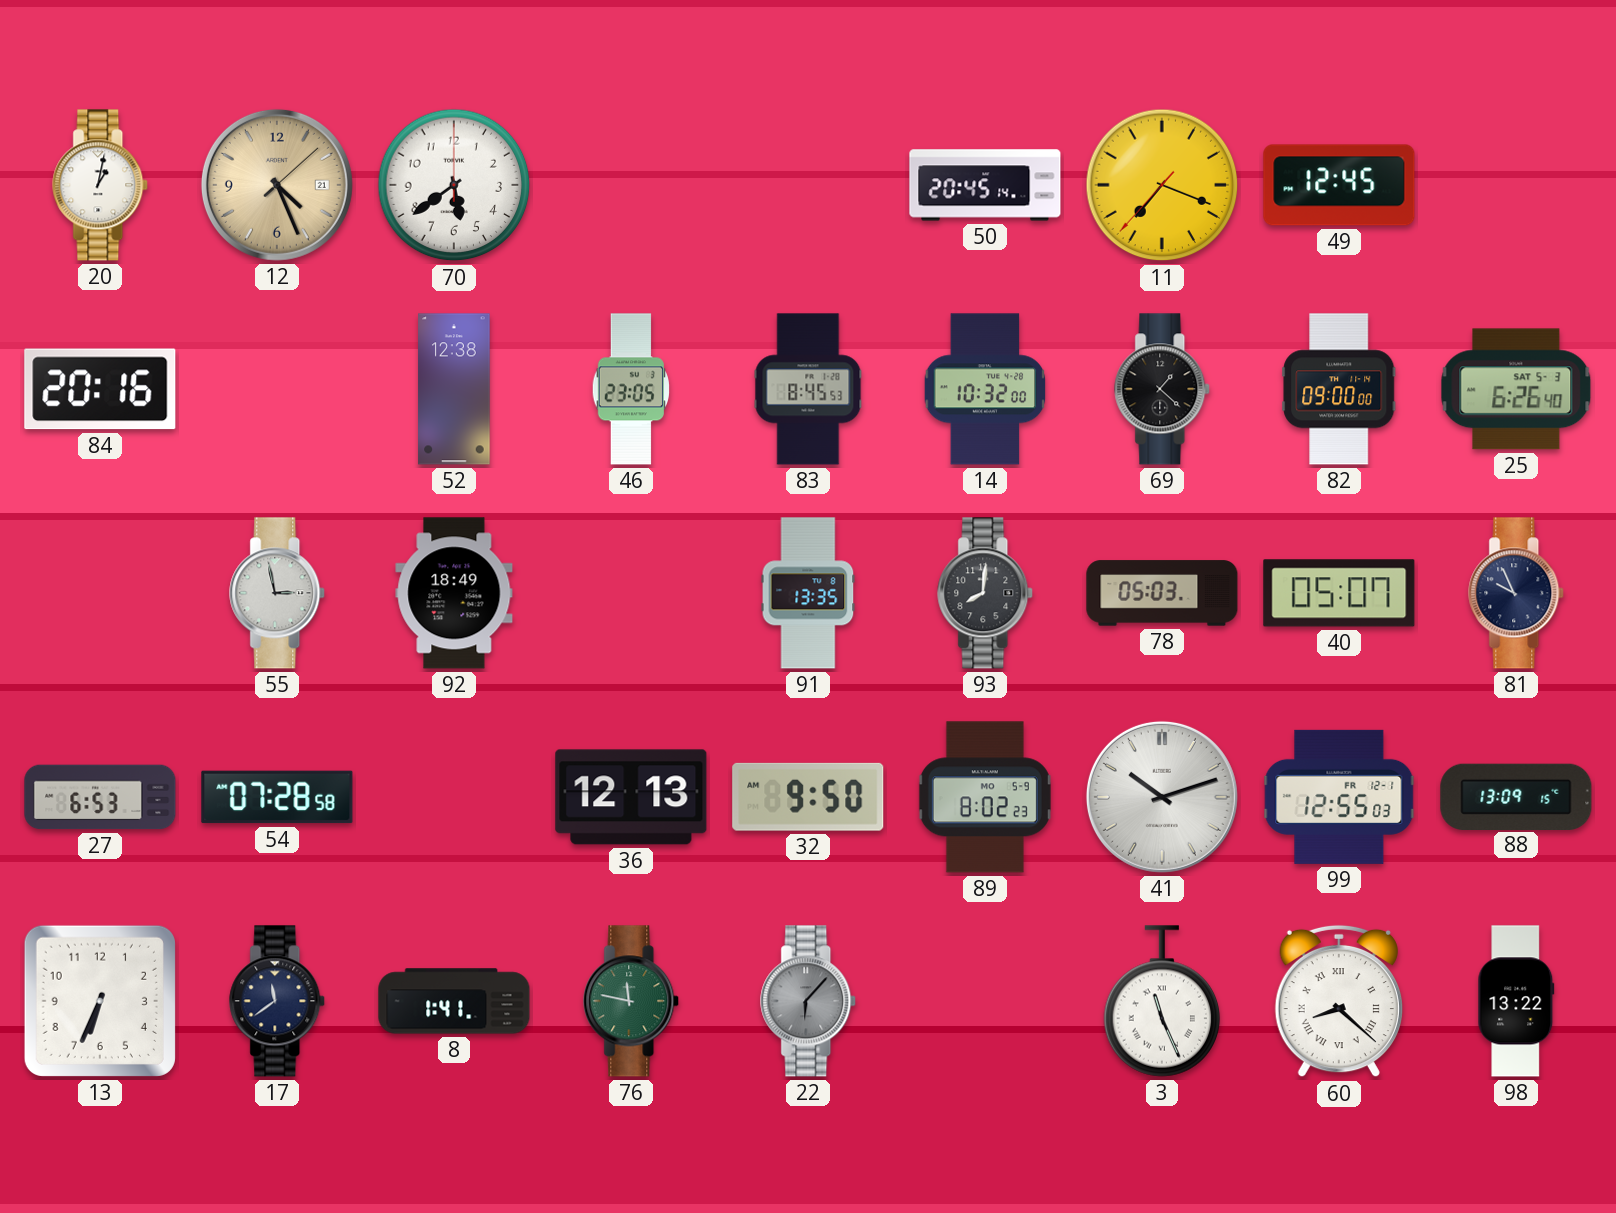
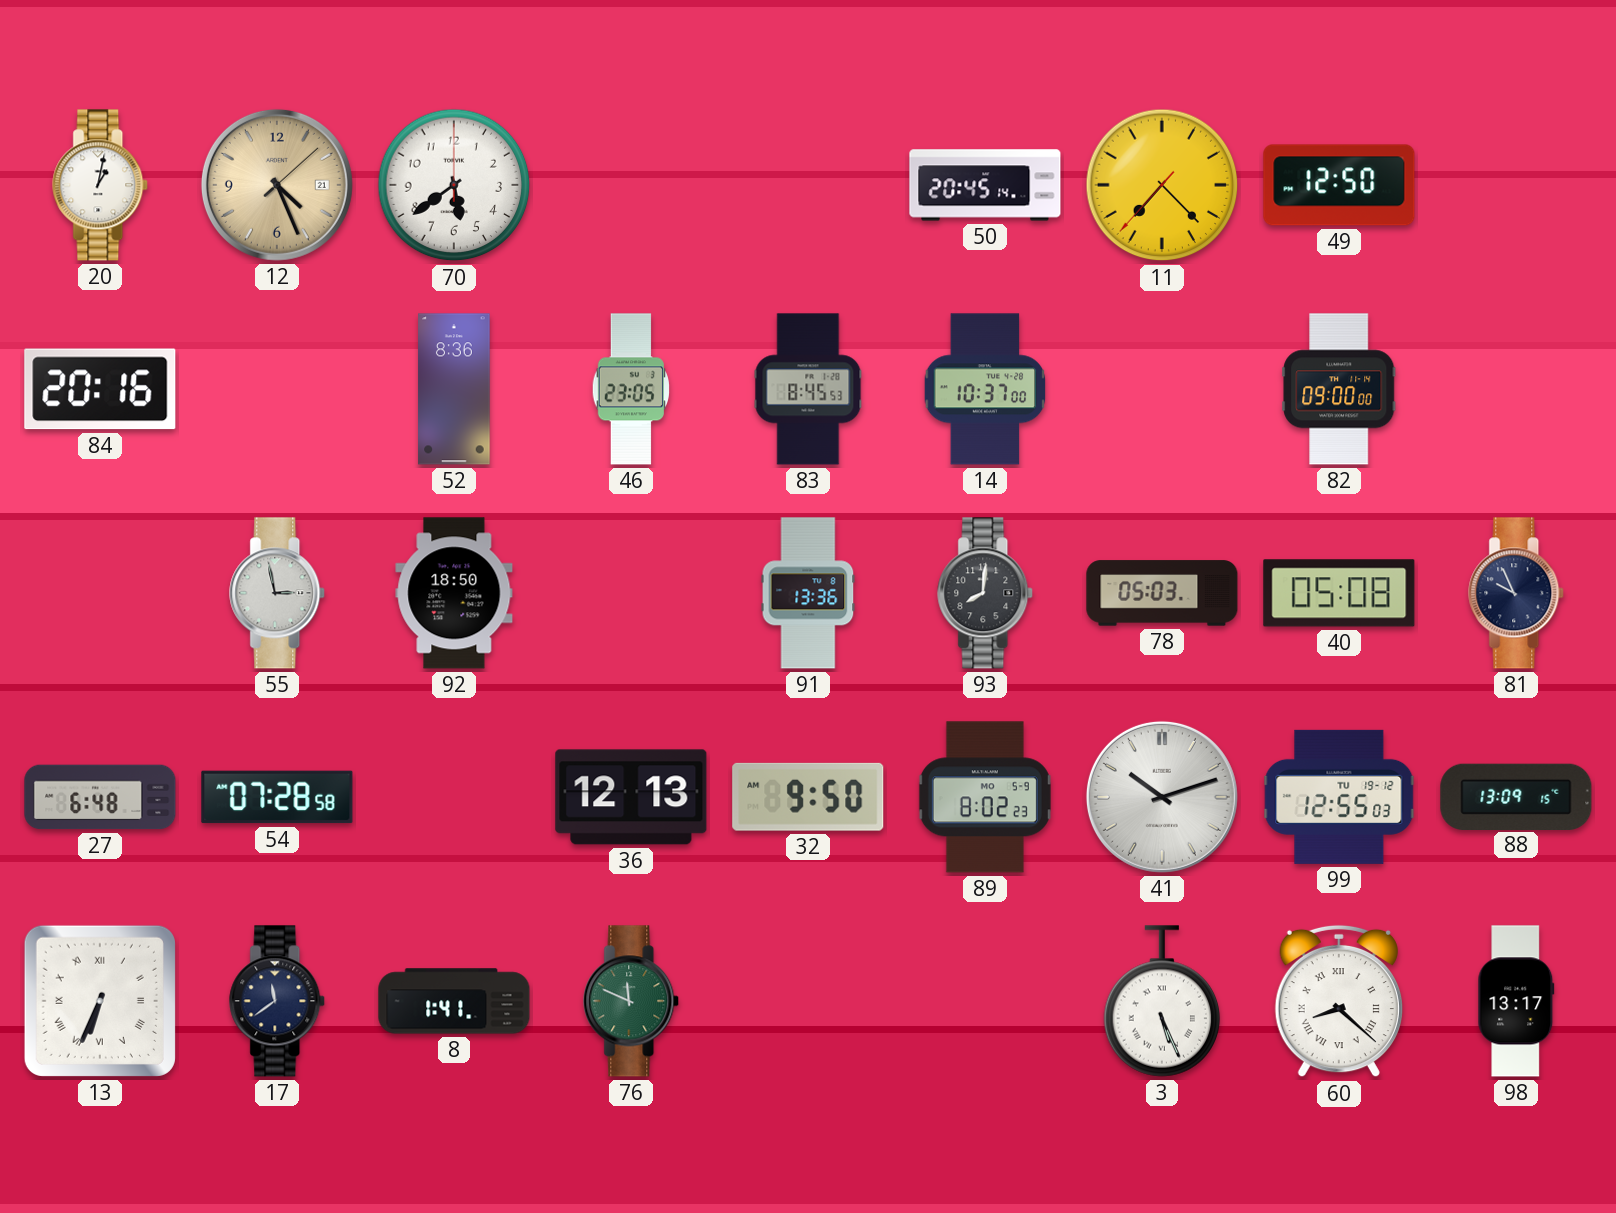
11: 7:18 -> 7:22
49: 12:45 -> 12:50
52: 12:38 -> 8:36
14: 10:32 -> 10:37
69: 1:22 -> none
25: 6:26 -> none
92: 18:49 -> 18:50
91: 13:35 -> 13:36
40: 05:07 -> 05:08
27: 6:53 -> 6:48
99 date: FR 12-1 -> TU 19-12
13 numerals: Arabic -> Roman
76: 11:47 -> 11:49
22: 6:07 -> none
3: 11:26 -> 5:26
98: 13:22 -> 13:17
